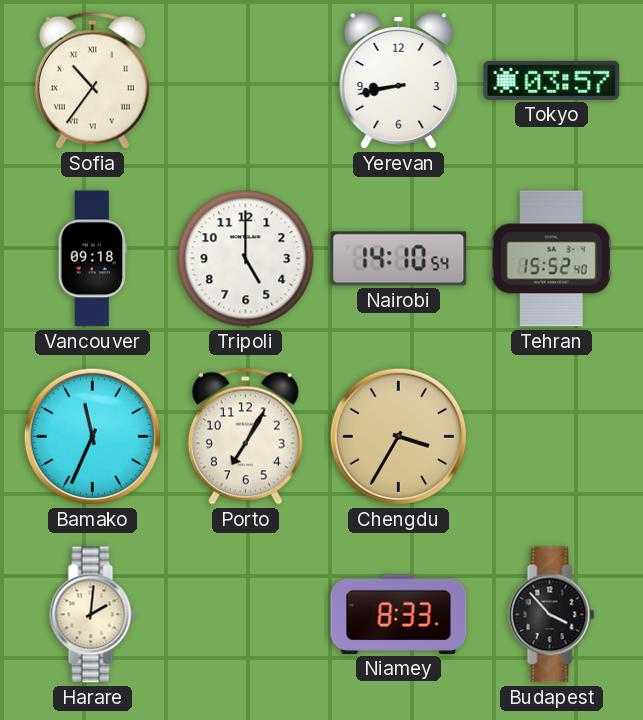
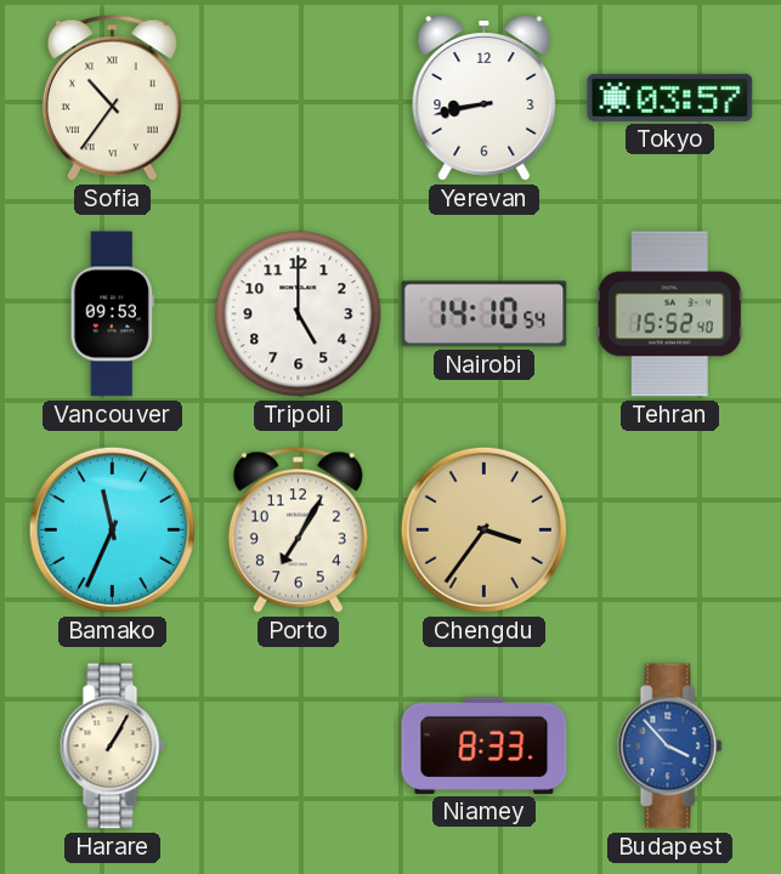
Vancouver: 09:18 -> 09:53
Chengdu: 3:35 -> 3:36
Harare: 2:01 -> 1:05
Budapest dial: black -> blue
